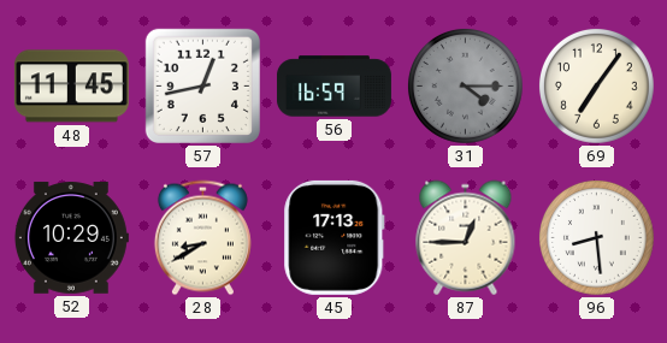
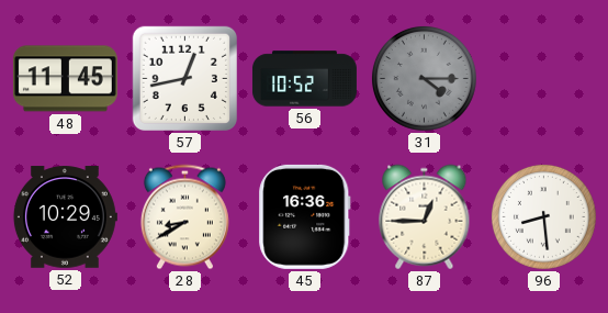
56: 16:59 -> 10:52
69: 7:06 -> none
45: 17:13 -> 16:36
